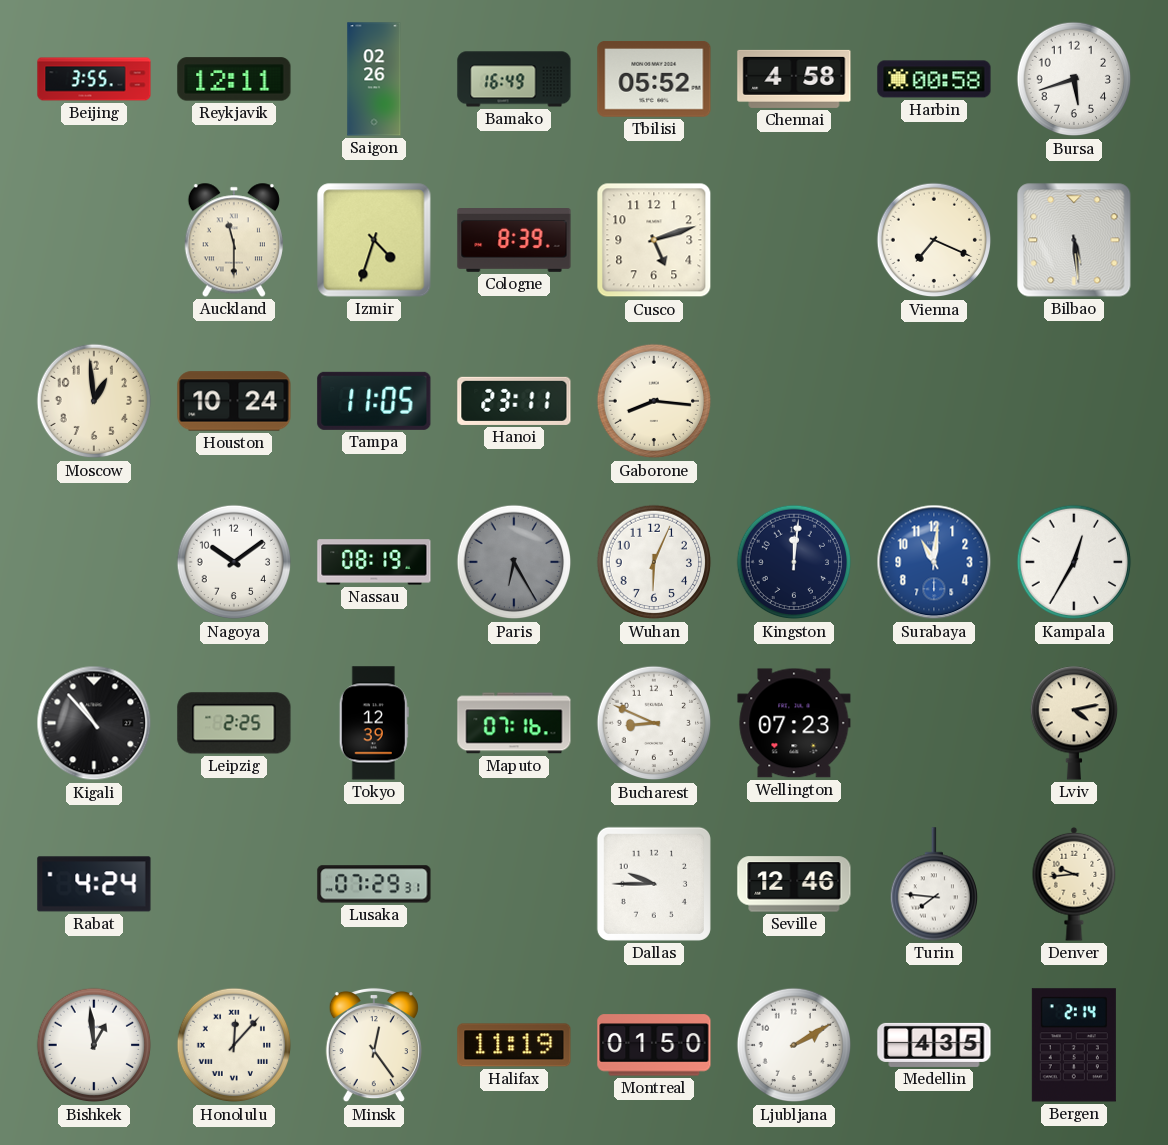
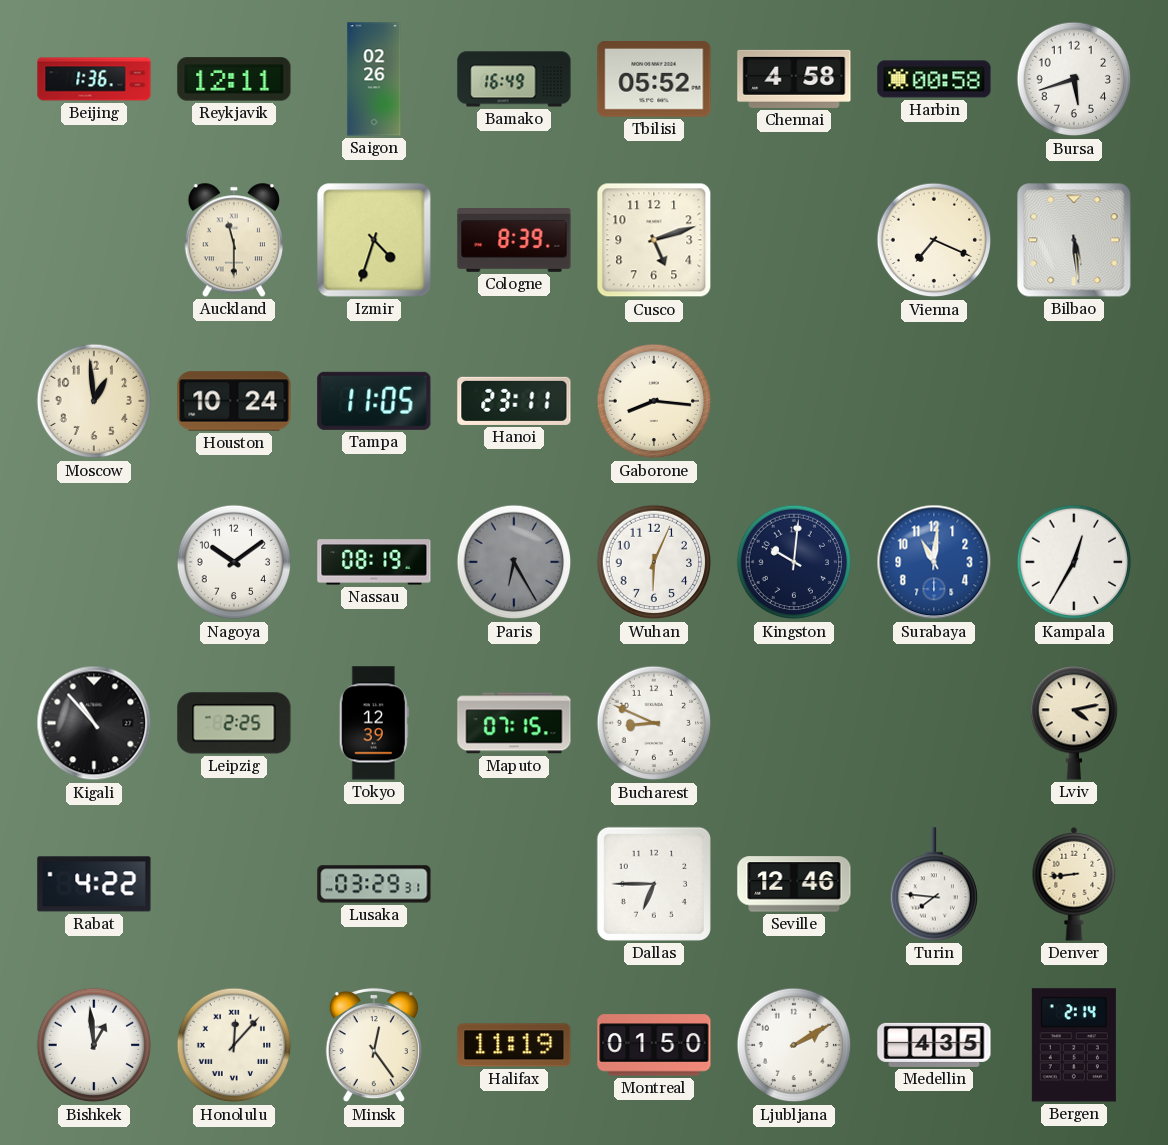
Beijing: 3:55 -> 1:36
Kingston: 12:01 -> 10:01
Maputo: 07:16 -> 07:15
Wellington: 07:23 -> none
Rabat: 4:24 -> 4:22
Lusaka: 07:29 -> 03:29
Dallas: 9:45 -> 6:45
Denver: 9:44 -> 8:44
